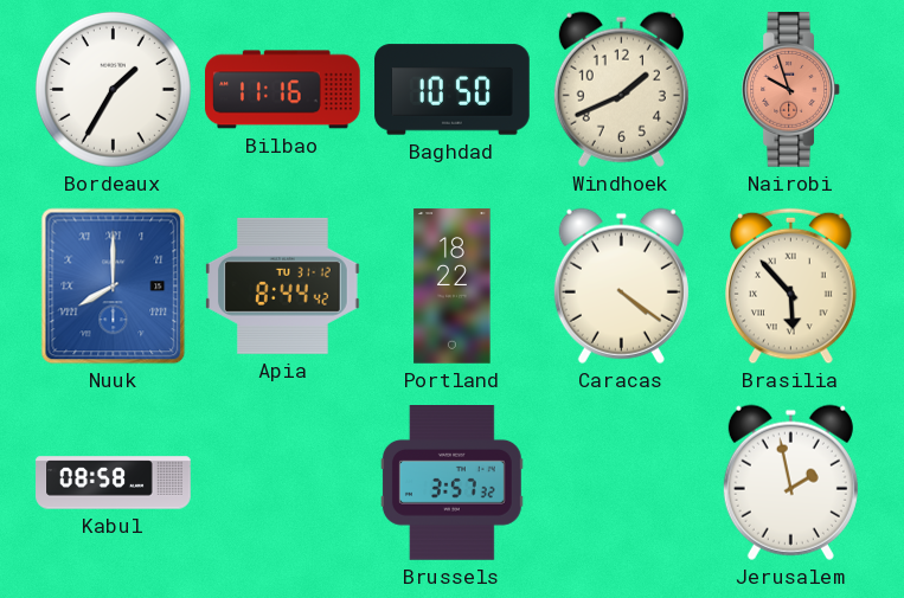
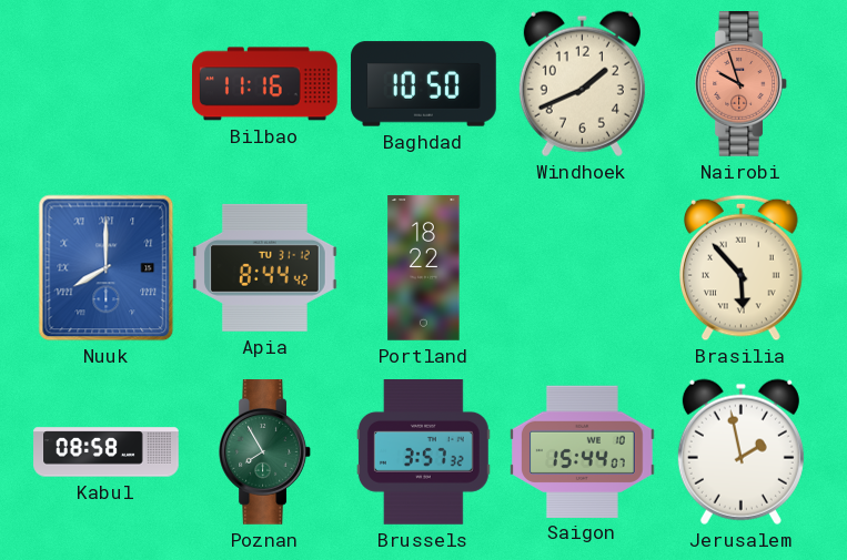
Bordeaux: 1:35 -> none
Caracas: 4:21 -> none
Poznan: none -> 7:55
Saigon: none -> 15:44
